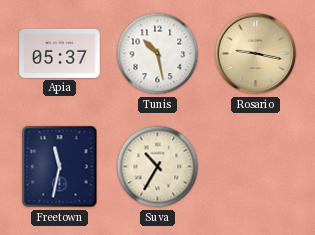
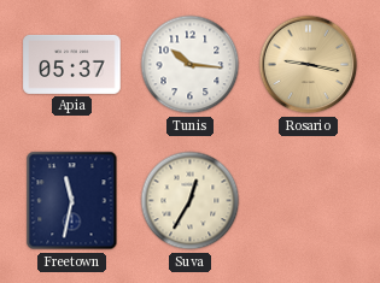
Tunis: 10:28 -> 10:16
Suva: 10:35 -> 12:35
